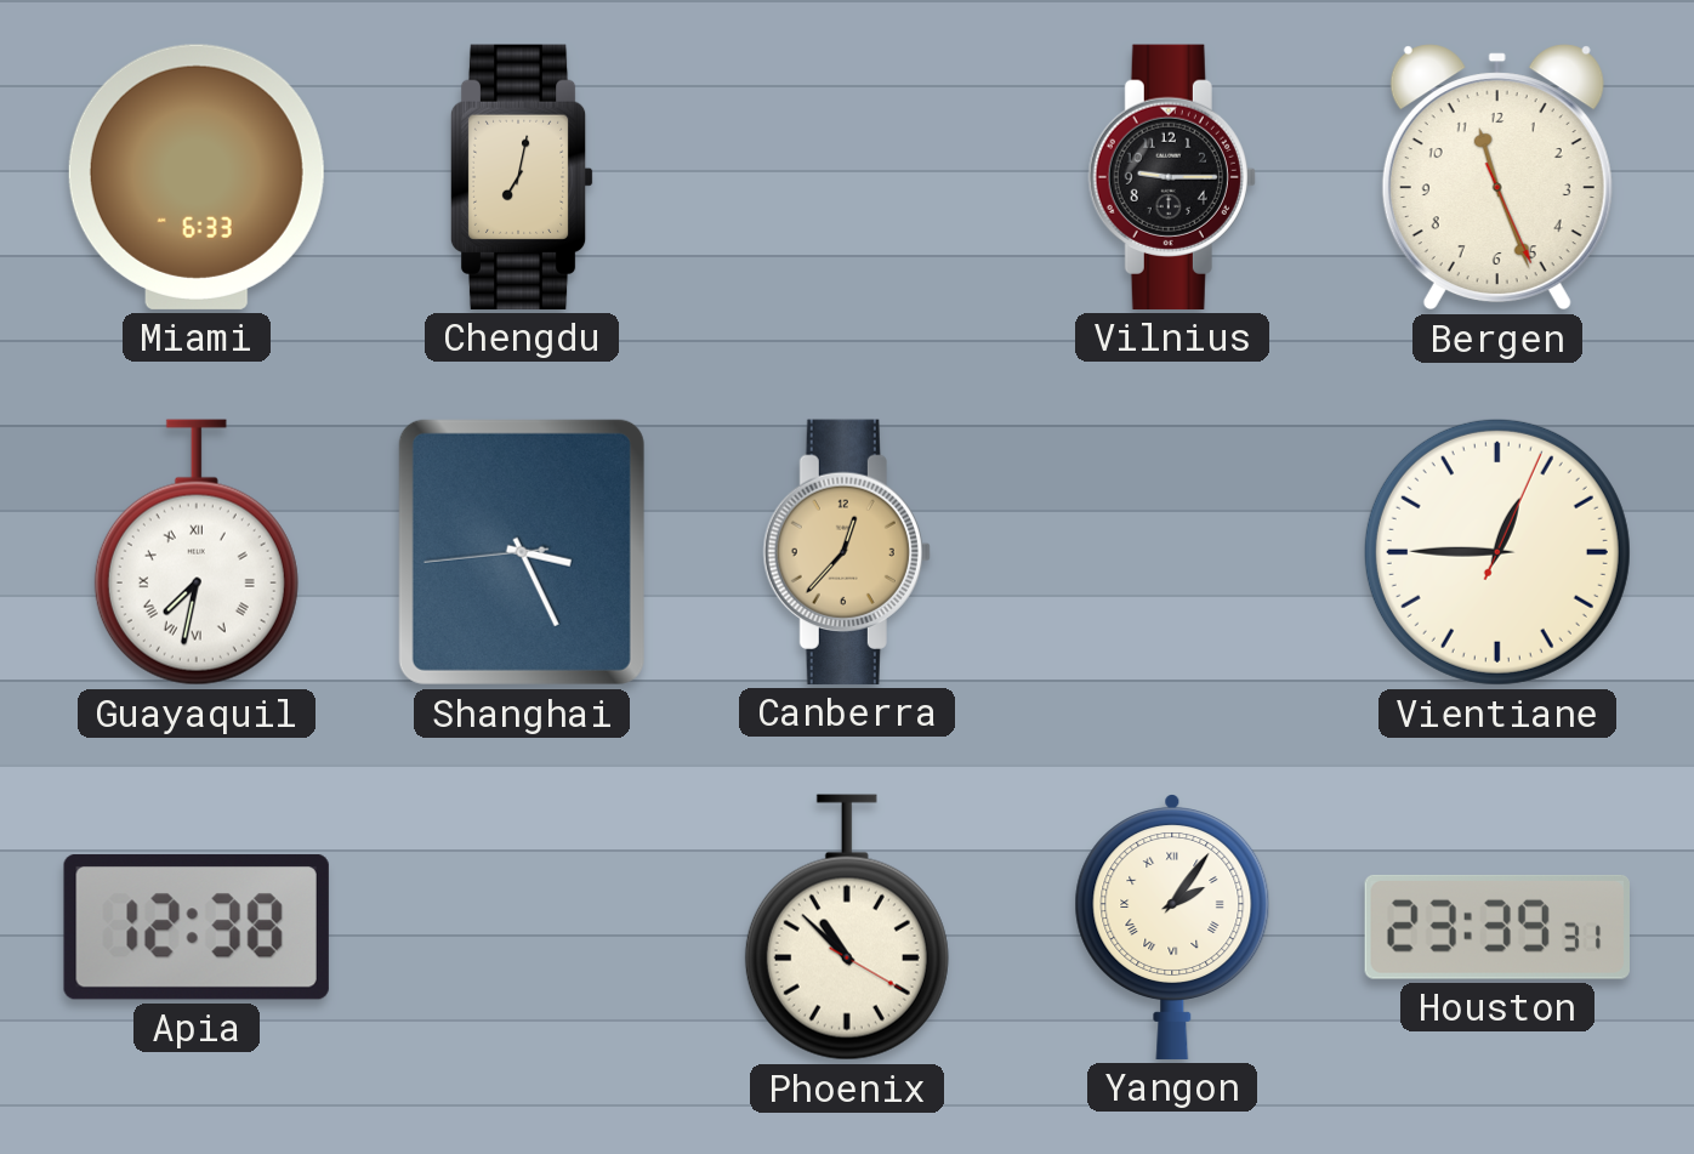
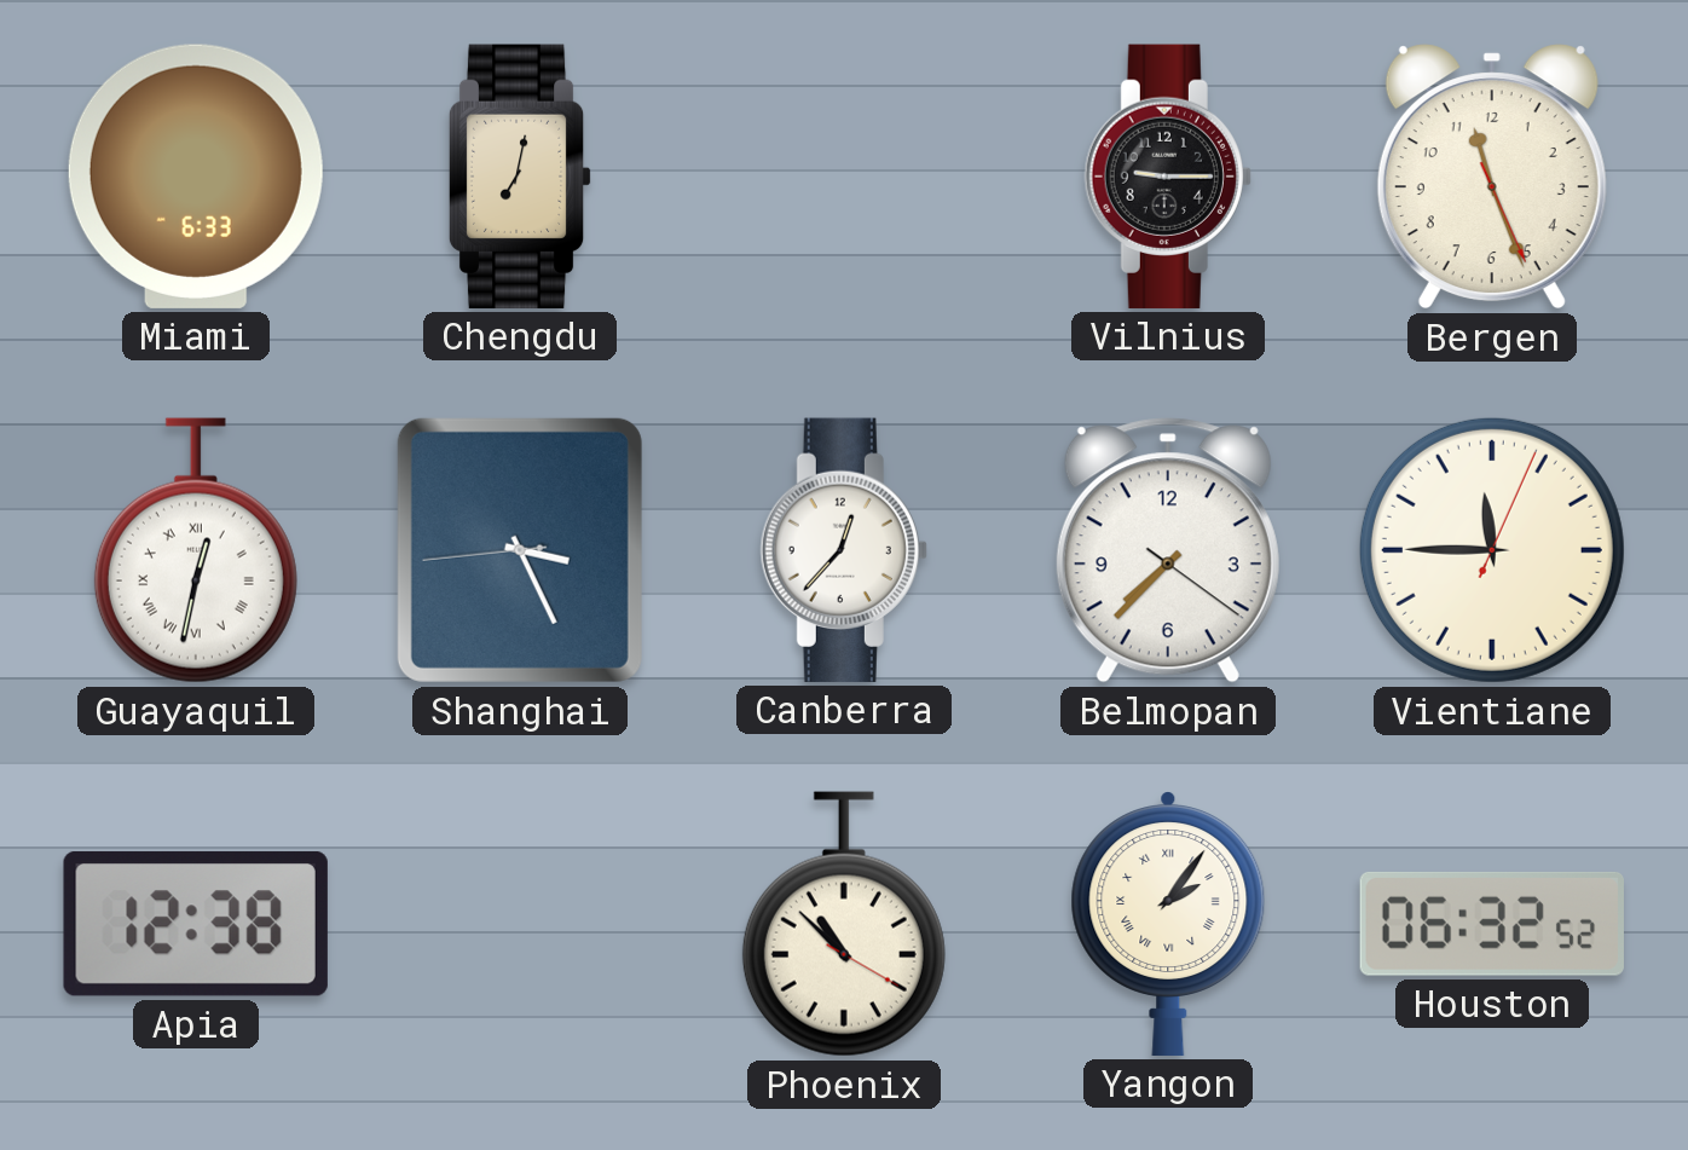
Guayaquil: 7:32 -> 12:32
Canberra dial: champagne -> white
Belmopan: none -> 7:37
Vientiane: 12:45 -> 11:45
Houston: 23:39 -> 06:32
